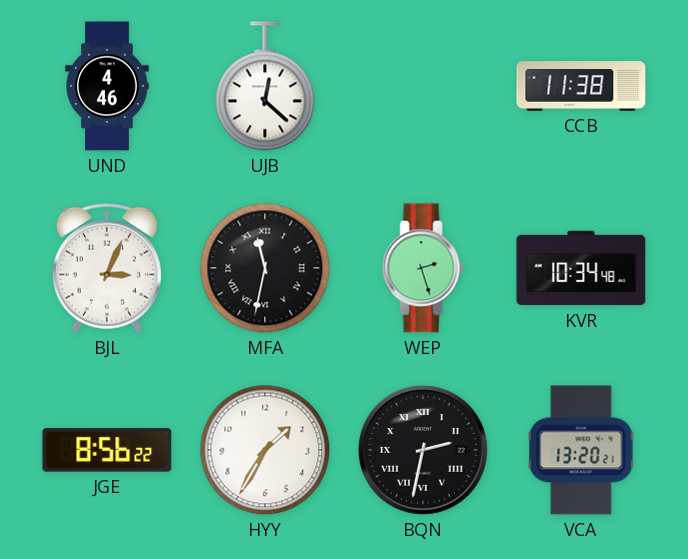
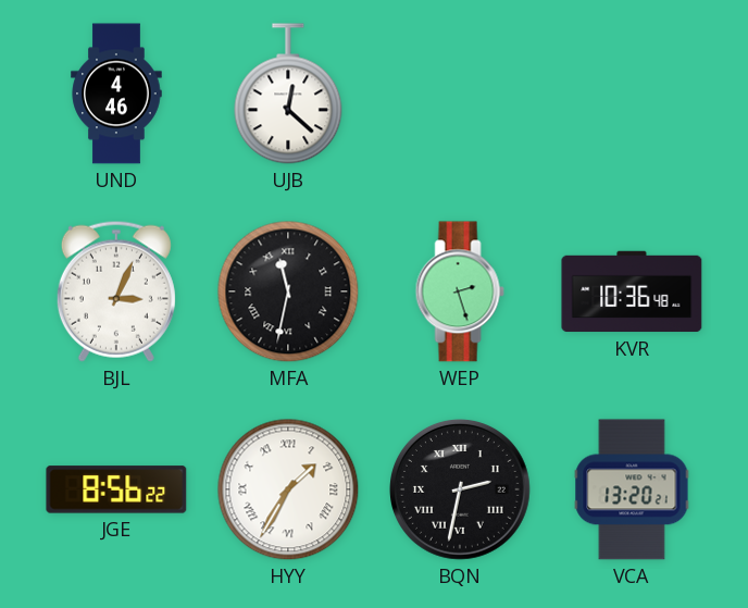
CCB: 11:38 -> none
KVR: 10:34 -> 10:36
HYY numerals: Arabic -> Roman
